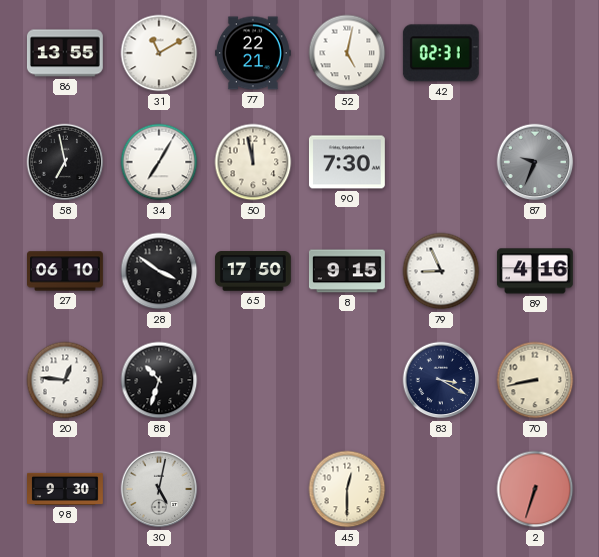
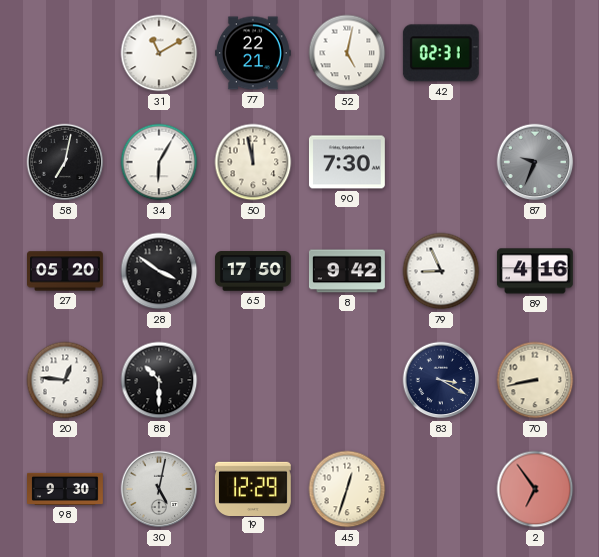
86: 13:55 -> none
58: 6:58 -> 7:02
34: 7:05 -> 6:05
27: 06:10 -> 05:20
8: 9:15 -> 9:42
88: 10:33 -> 10:30
19: none -> 12:29
45: 12:30 -> 12:33
2: 6:33 -> 6:54
